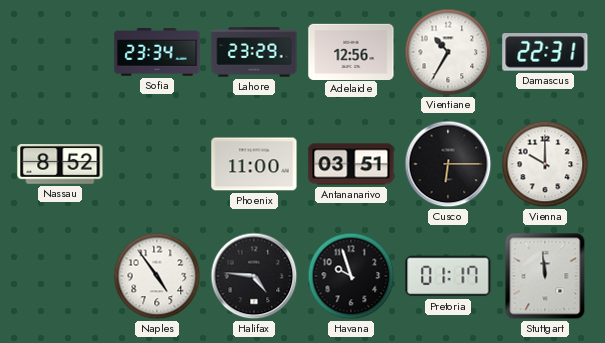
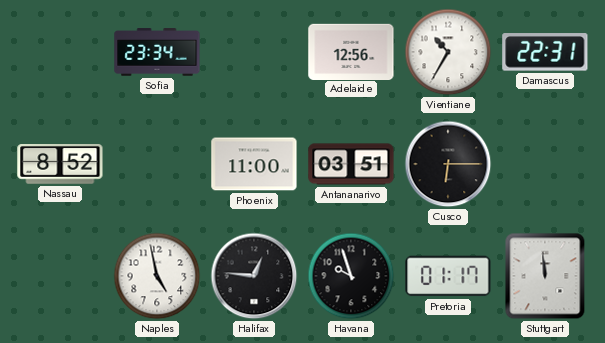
Lahore: 23:29 -> none
Vienna: 10:00 -> none
Naples: 4:54 -> 4:58
Halifax: 4:46 -> 12:46
